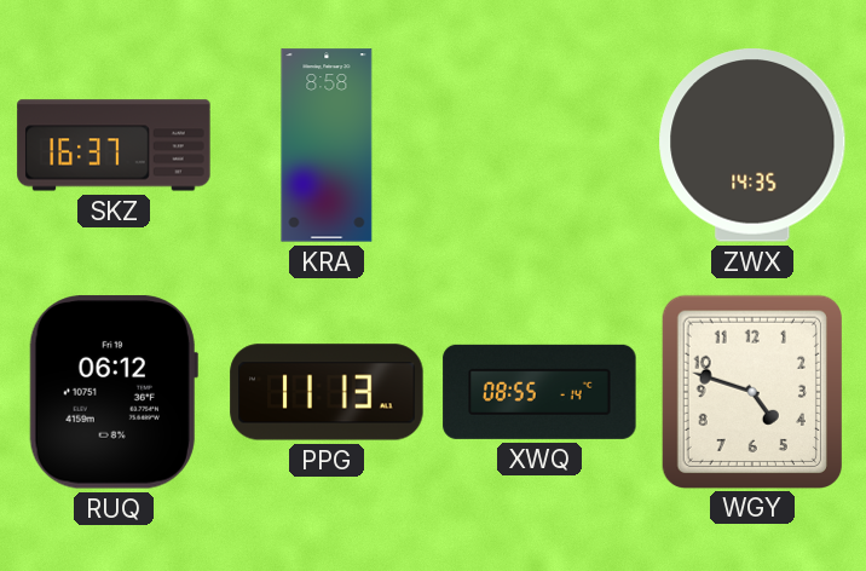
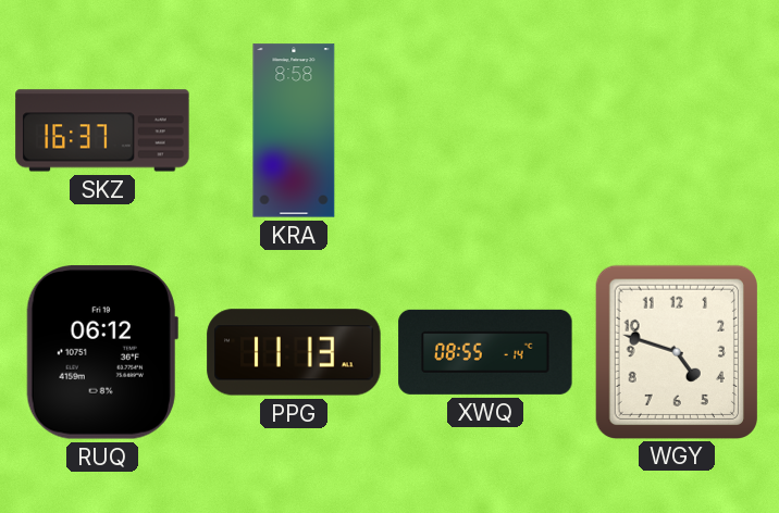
ZWX: 14:35 -> none
